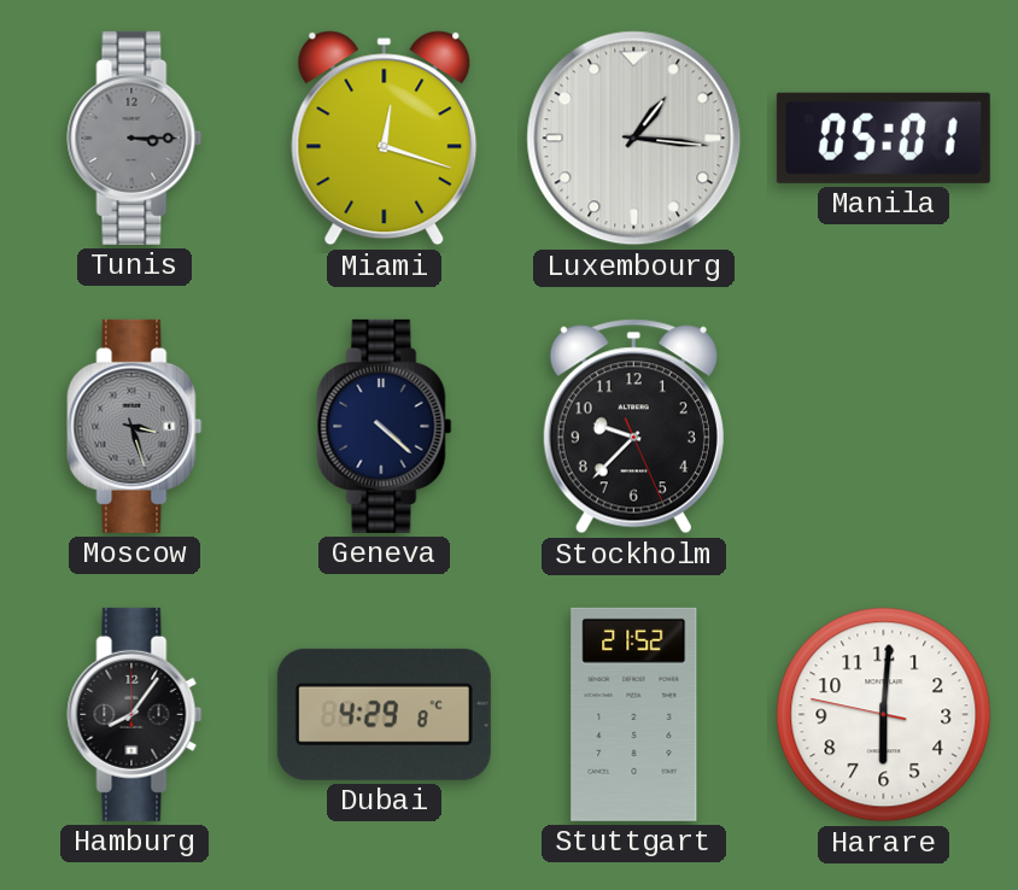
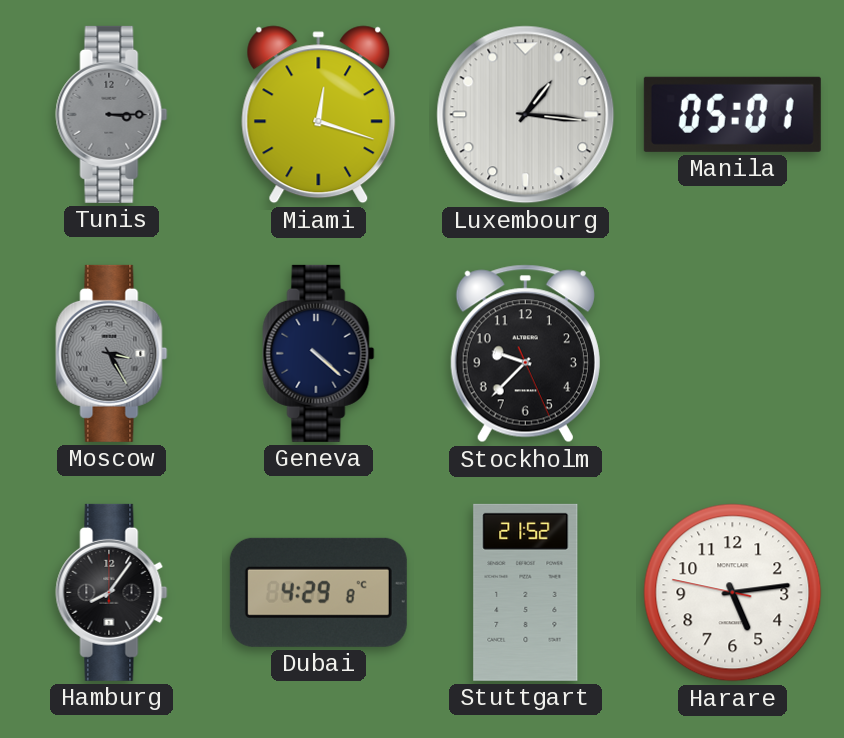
Moscow: 3:27 -> 3:25
Harare: 6:00 -> 5:13
